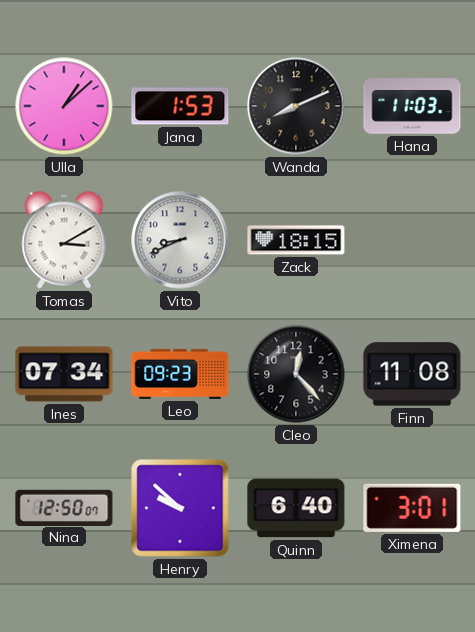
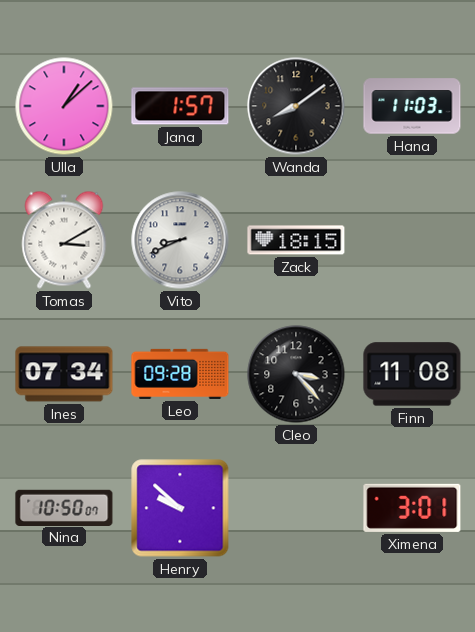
Jana: 1:53 -> 1:57
Wanda: 8:11 -> 8:09
Leo: 09:23 -> 09:28
Cleo: 12:23 -> 3:23
Nina: 12:50 -> 10:50
Quinn: 6:40 -> none
